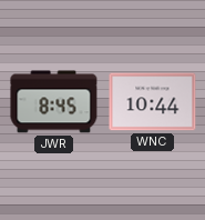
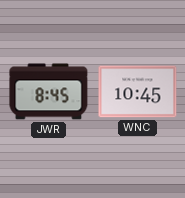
WNC: 10:44 -> 10:45
